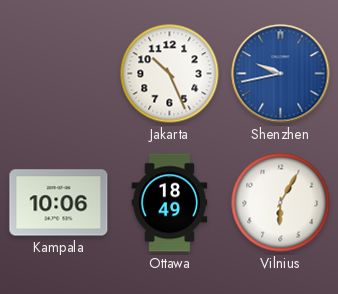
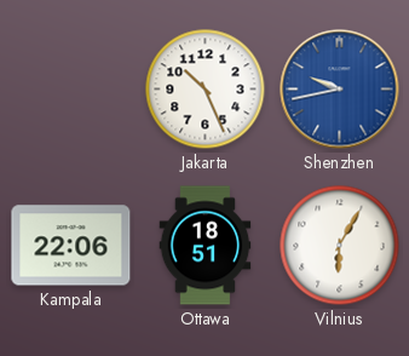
Kampala: 10:06 -> 22:06
Ottawa: 18:49 -> 18:51
